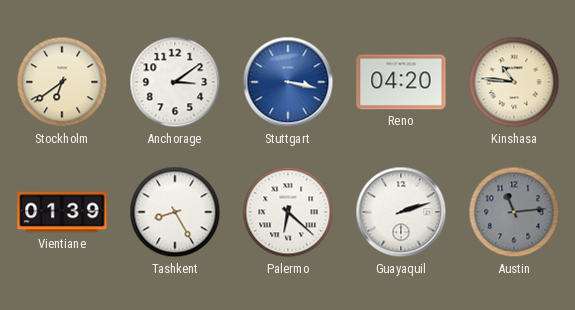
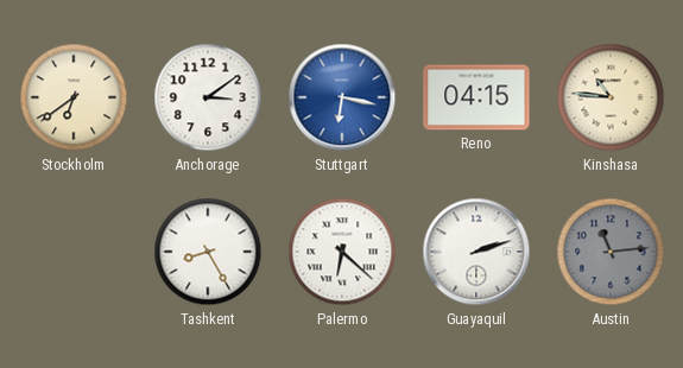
Stuttgart: 3:17 -> 6:17
Reno: 04:20 -> 04:15
Vientiane: 01:39 -> none
